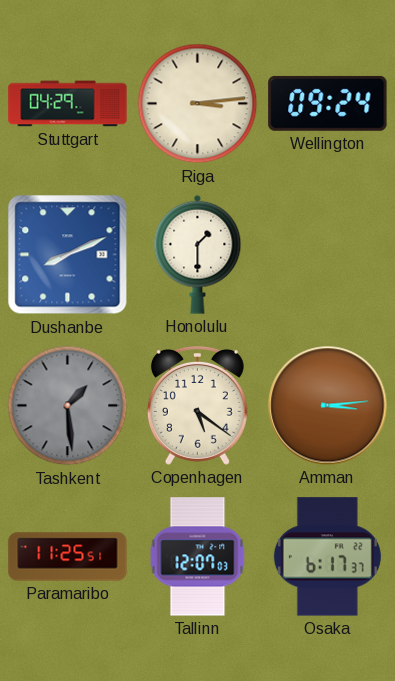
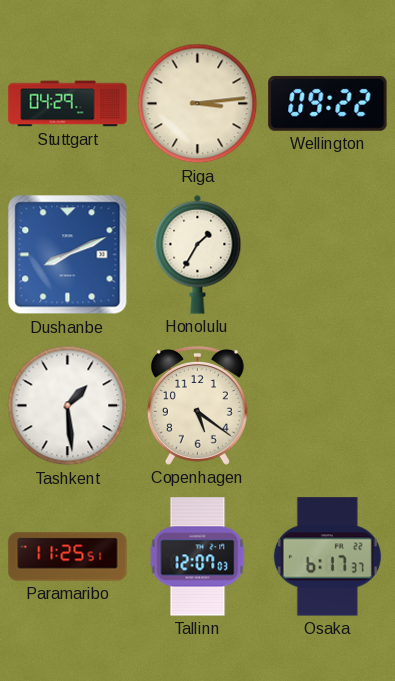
Wellington: 09:24 -> 09:22
Honolulu: 1:30 -> 1:35
Tashkent dial: grey -> white
Amman: 3:14 -> none
